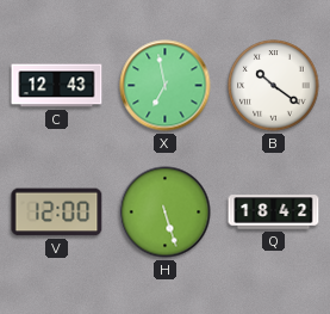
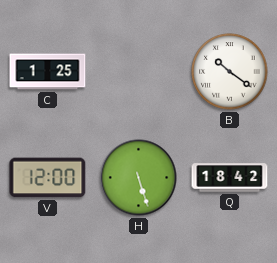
C: 12:43 -> 1:25
X: 6:58 -> none
